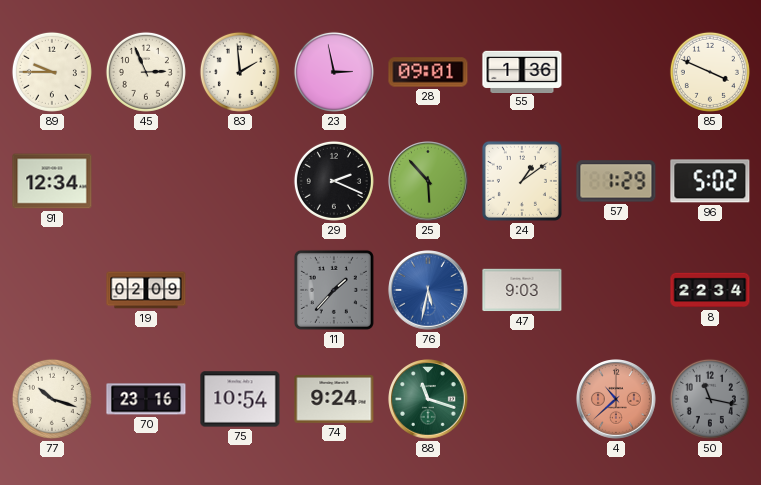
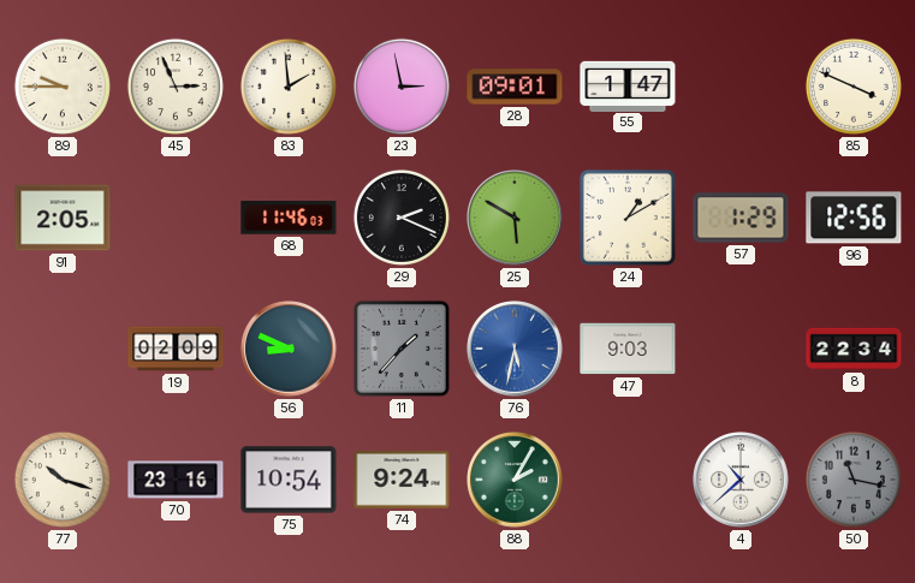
55: 1:36 -> 1:47
91: 12:34 -> 2:05
68: none -> 11:46
25: 5:53 -> 5:50
24: 1:09 -> 1:10
96: 5:02 -> 12:56
56: none -> 8:49
88: 11:18 -> 2:05
4 dial: salmon -> white
